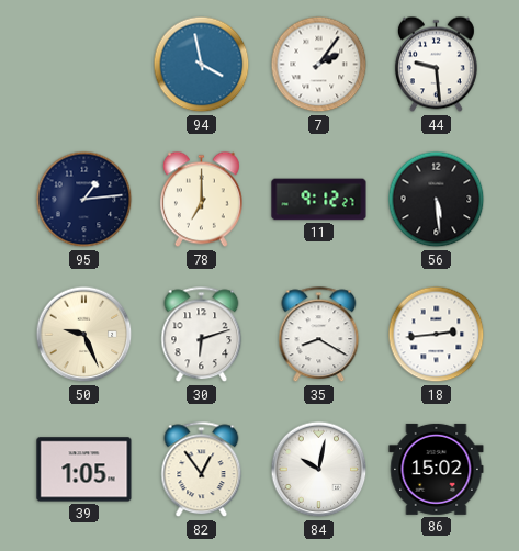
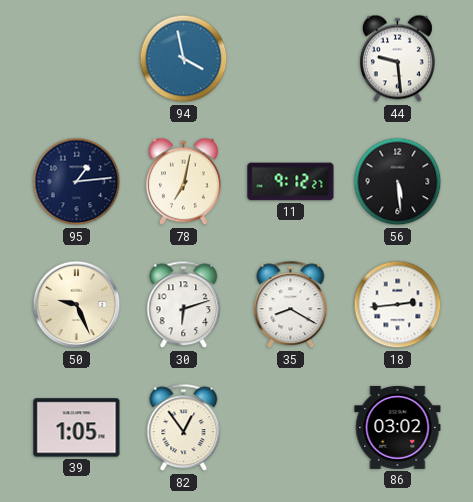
7: 2:06 -> none
78: 7:00 -> 7:02
84: 10:02 -> none
86: 15:02 -> 03:02
